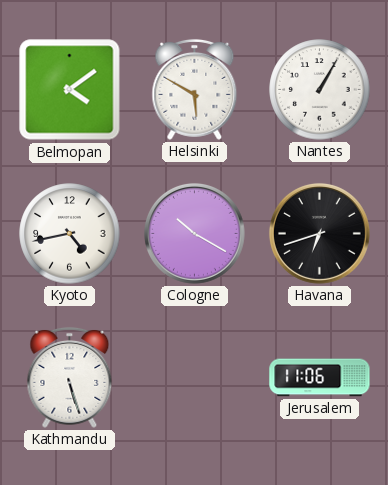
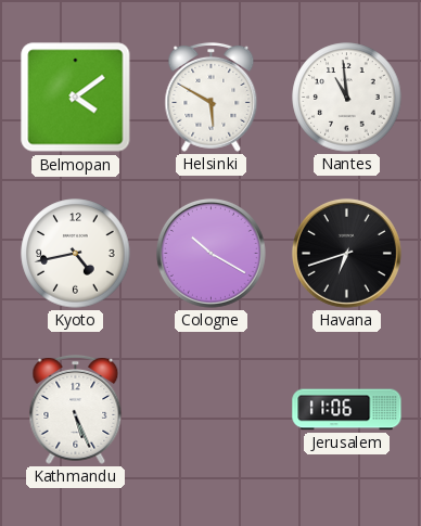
Nantes: 1:05 -> 10:59
Kathmandu: 5:27 -> 5:26
